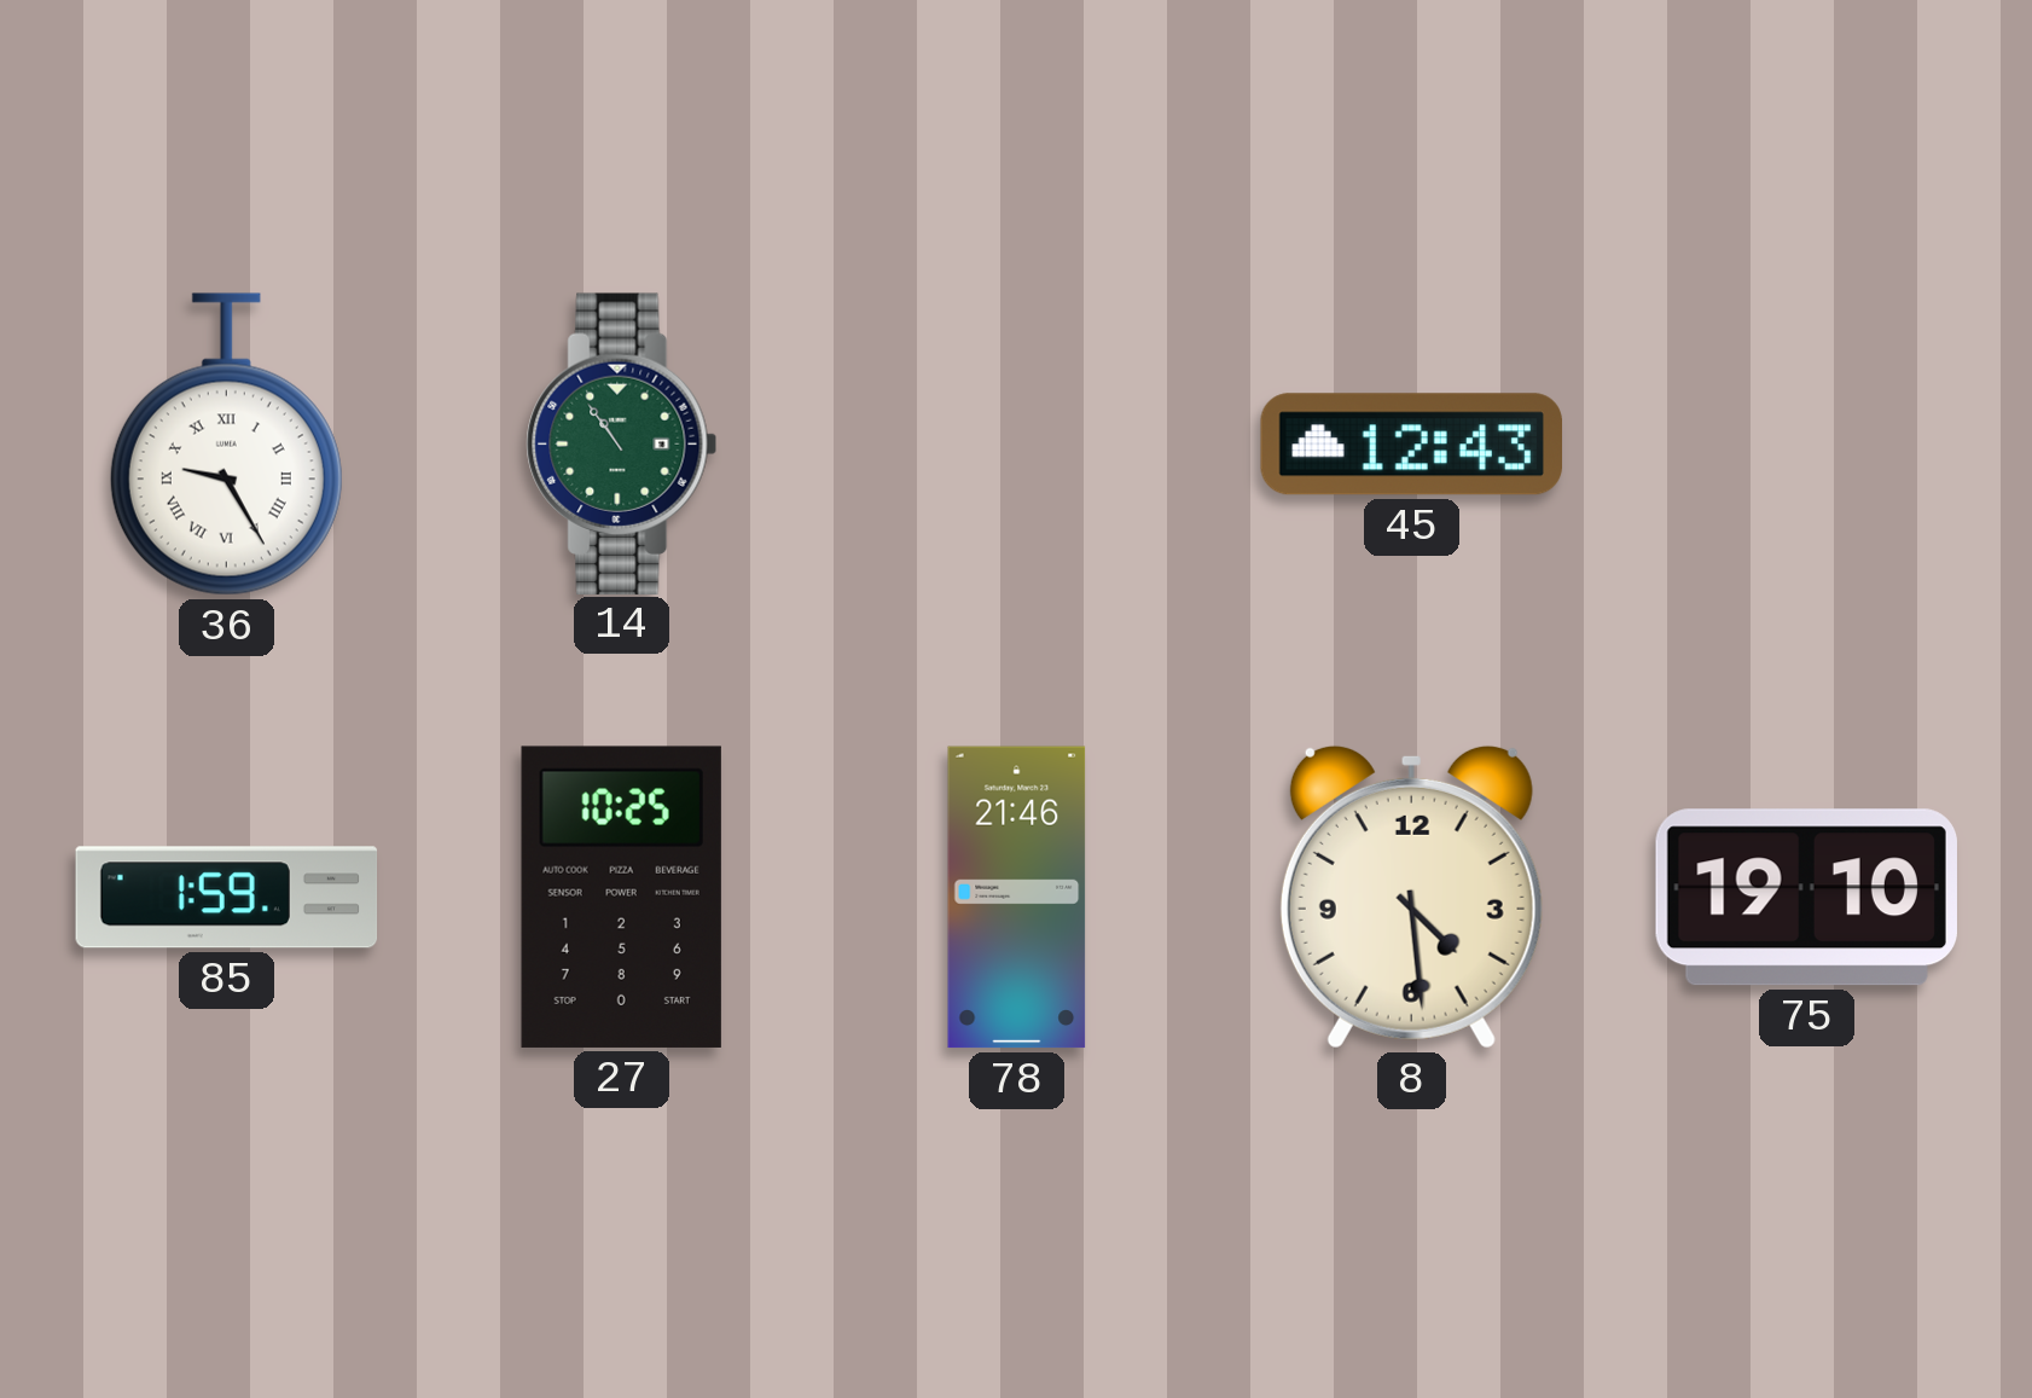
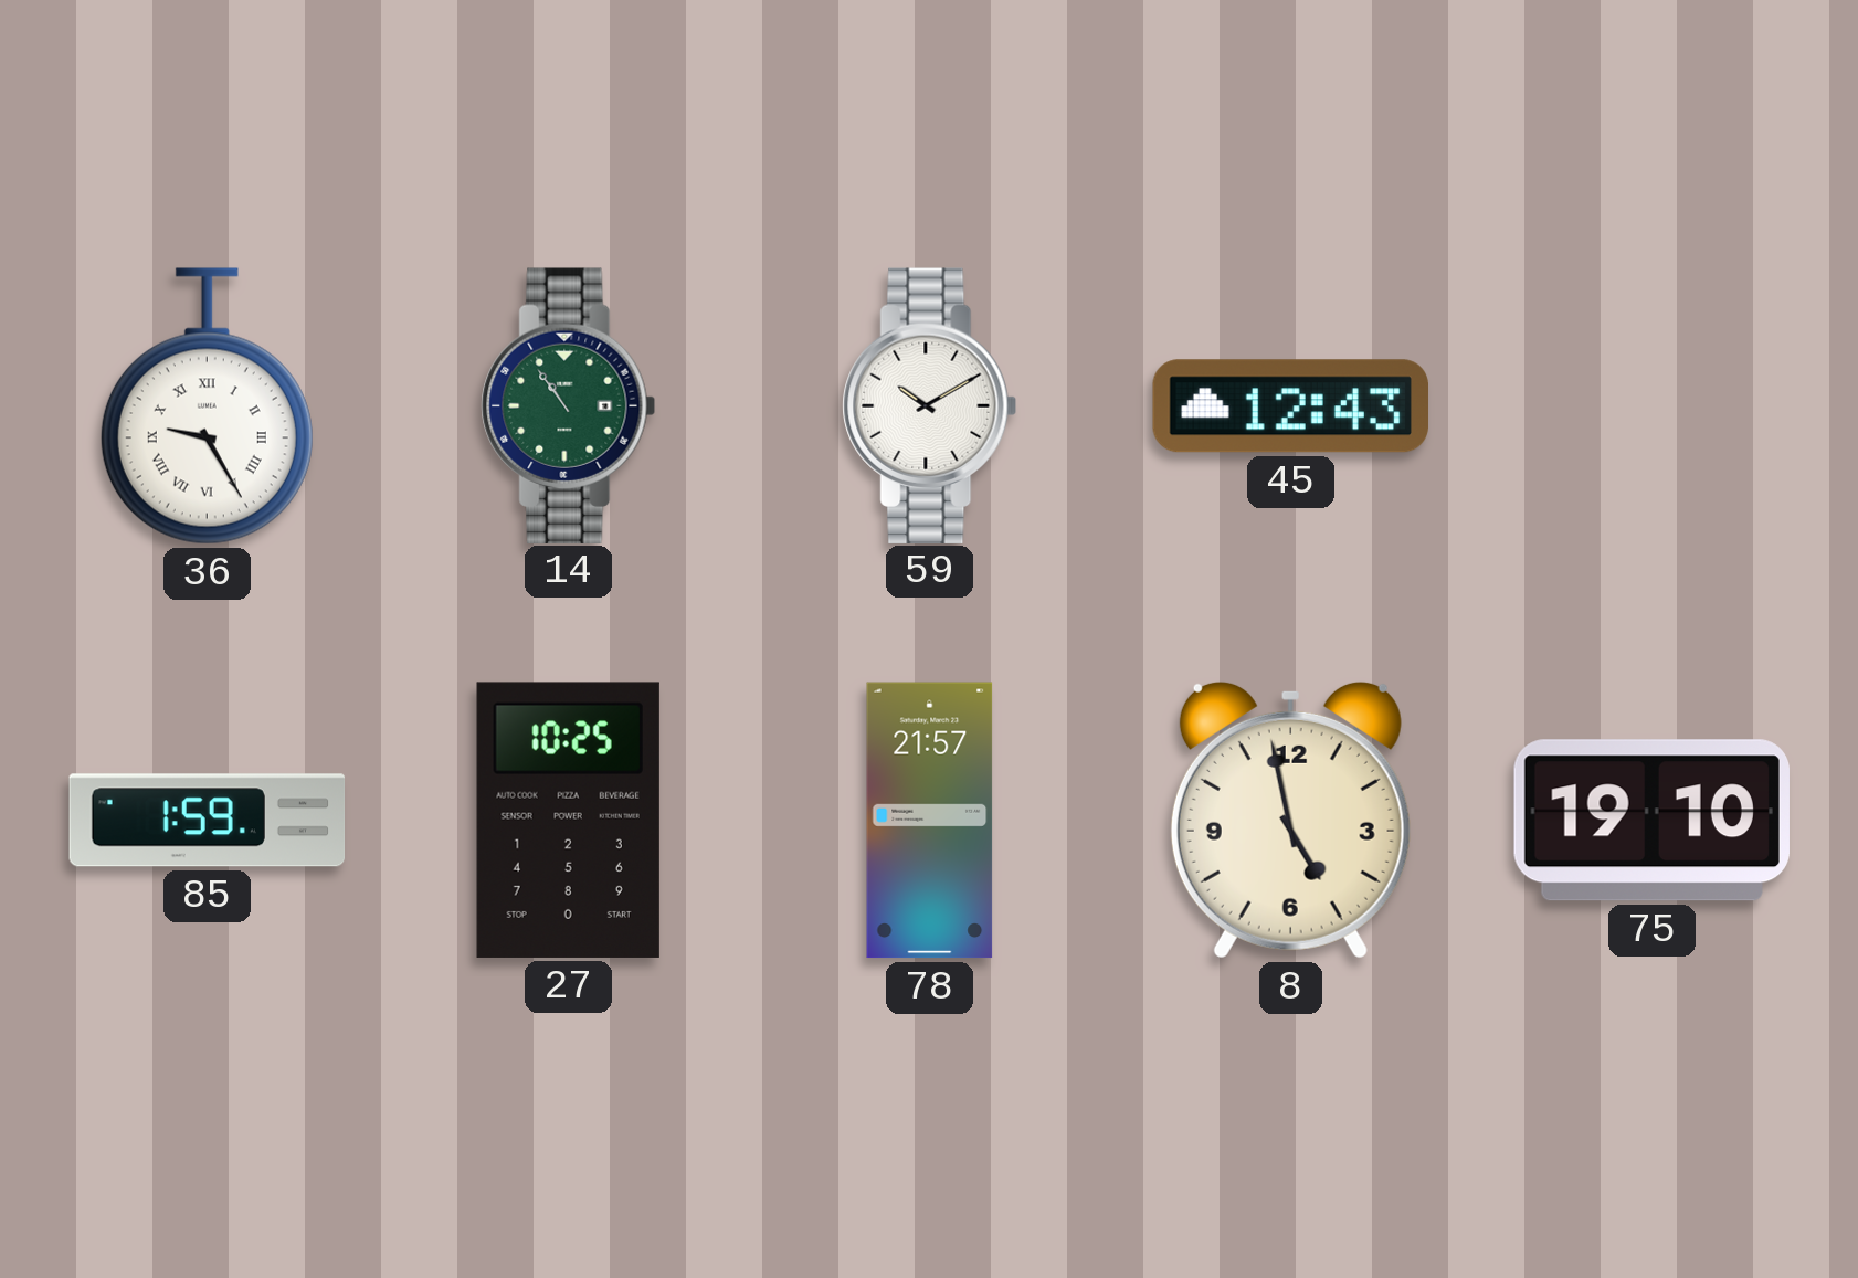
59: none -> 10:10
78: 21:46 -> 21:57
8: 4:29 -> 4:58
